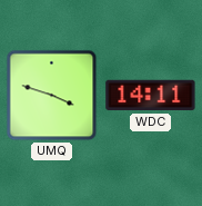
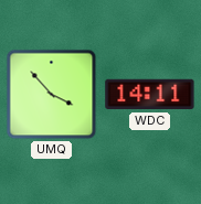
UMQ: 3:48 -> 3:53
